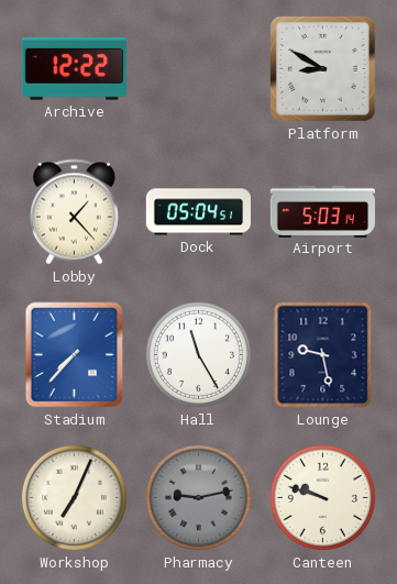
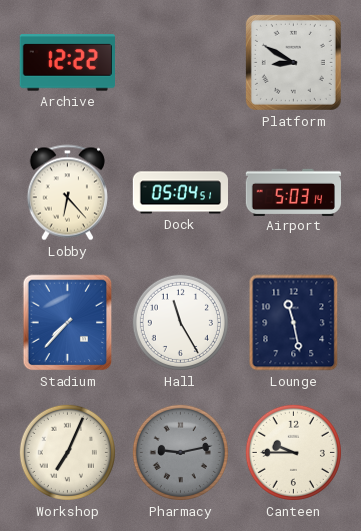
Lobby: 1:23 -> 6:23
Lounge: 9:28 -> 11:28
Canteen: 9:48 -> 9:45
